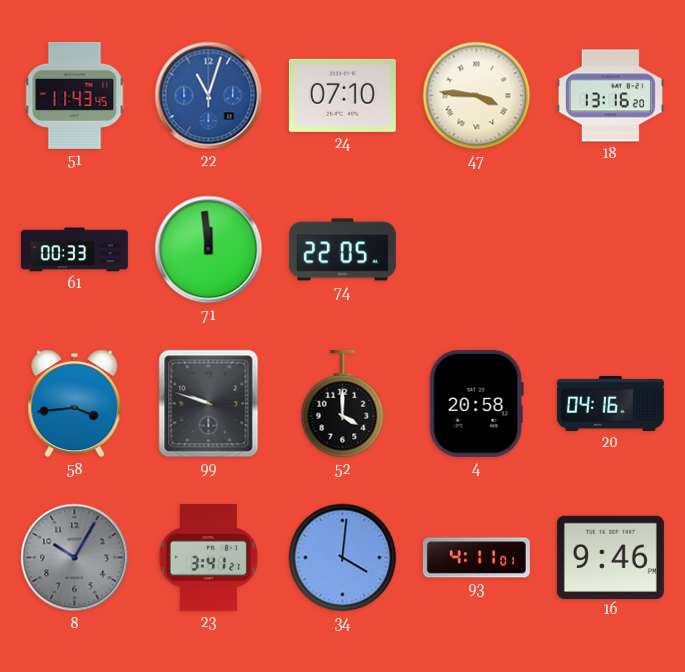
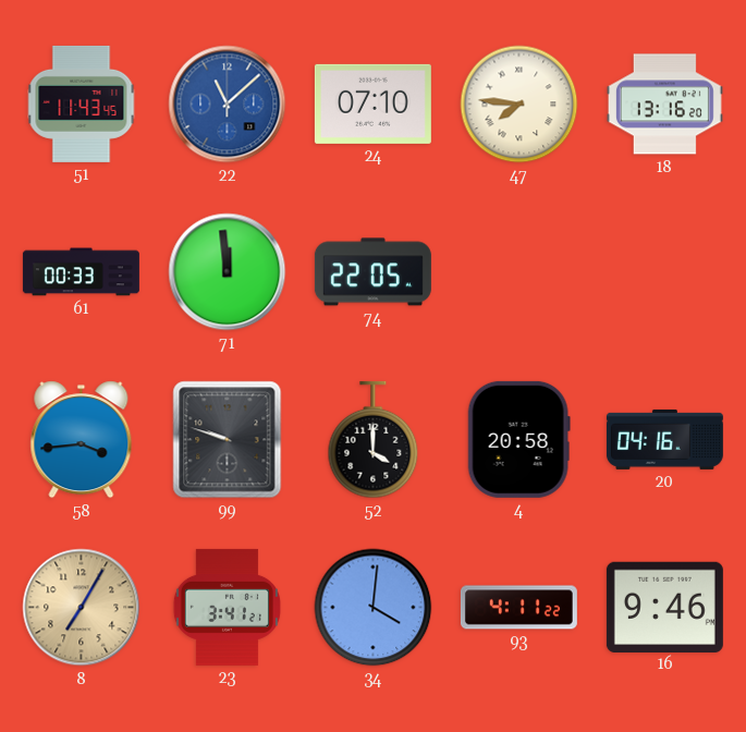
22: 11:03 -> 11:08
47: 3:46 -> 7:46
8: 10:05 -> 7:05
8 dial: grey -> champagne
93: 4:11:01 -> 4:11:22
